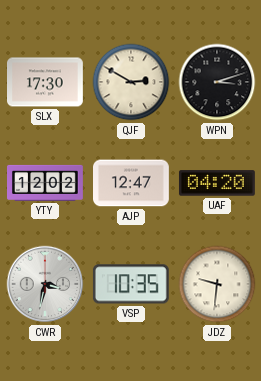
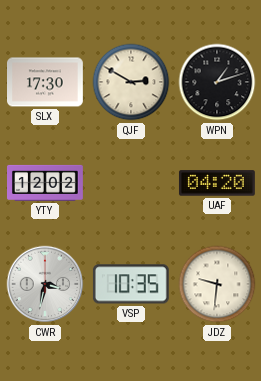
WPN: 3:12 -> 1:12
AJP: 12:47 -> none
